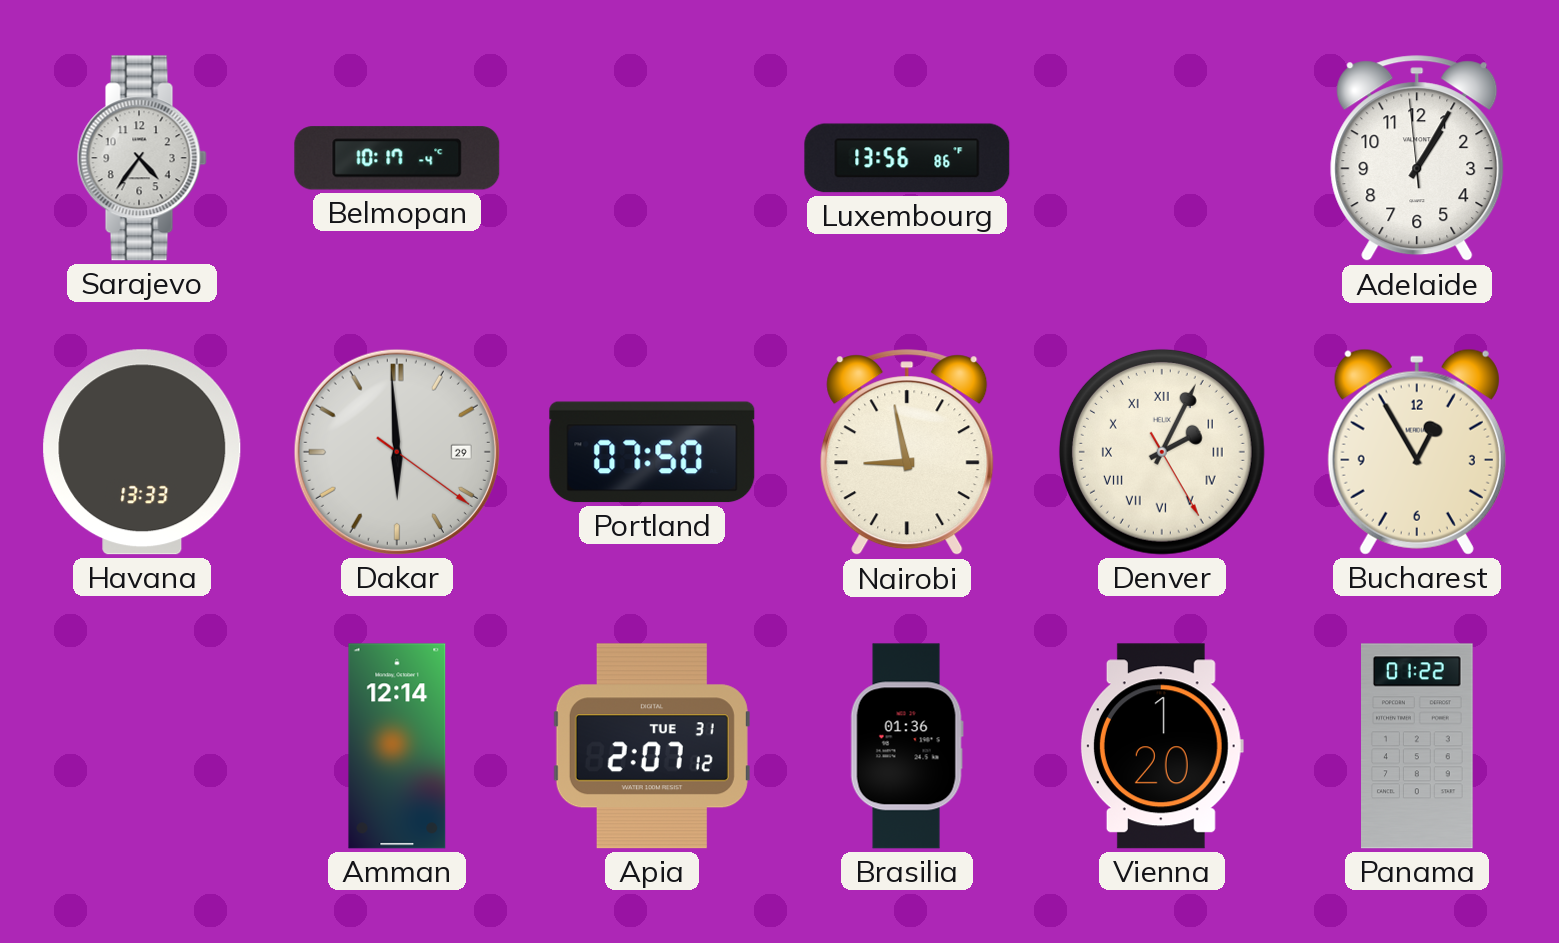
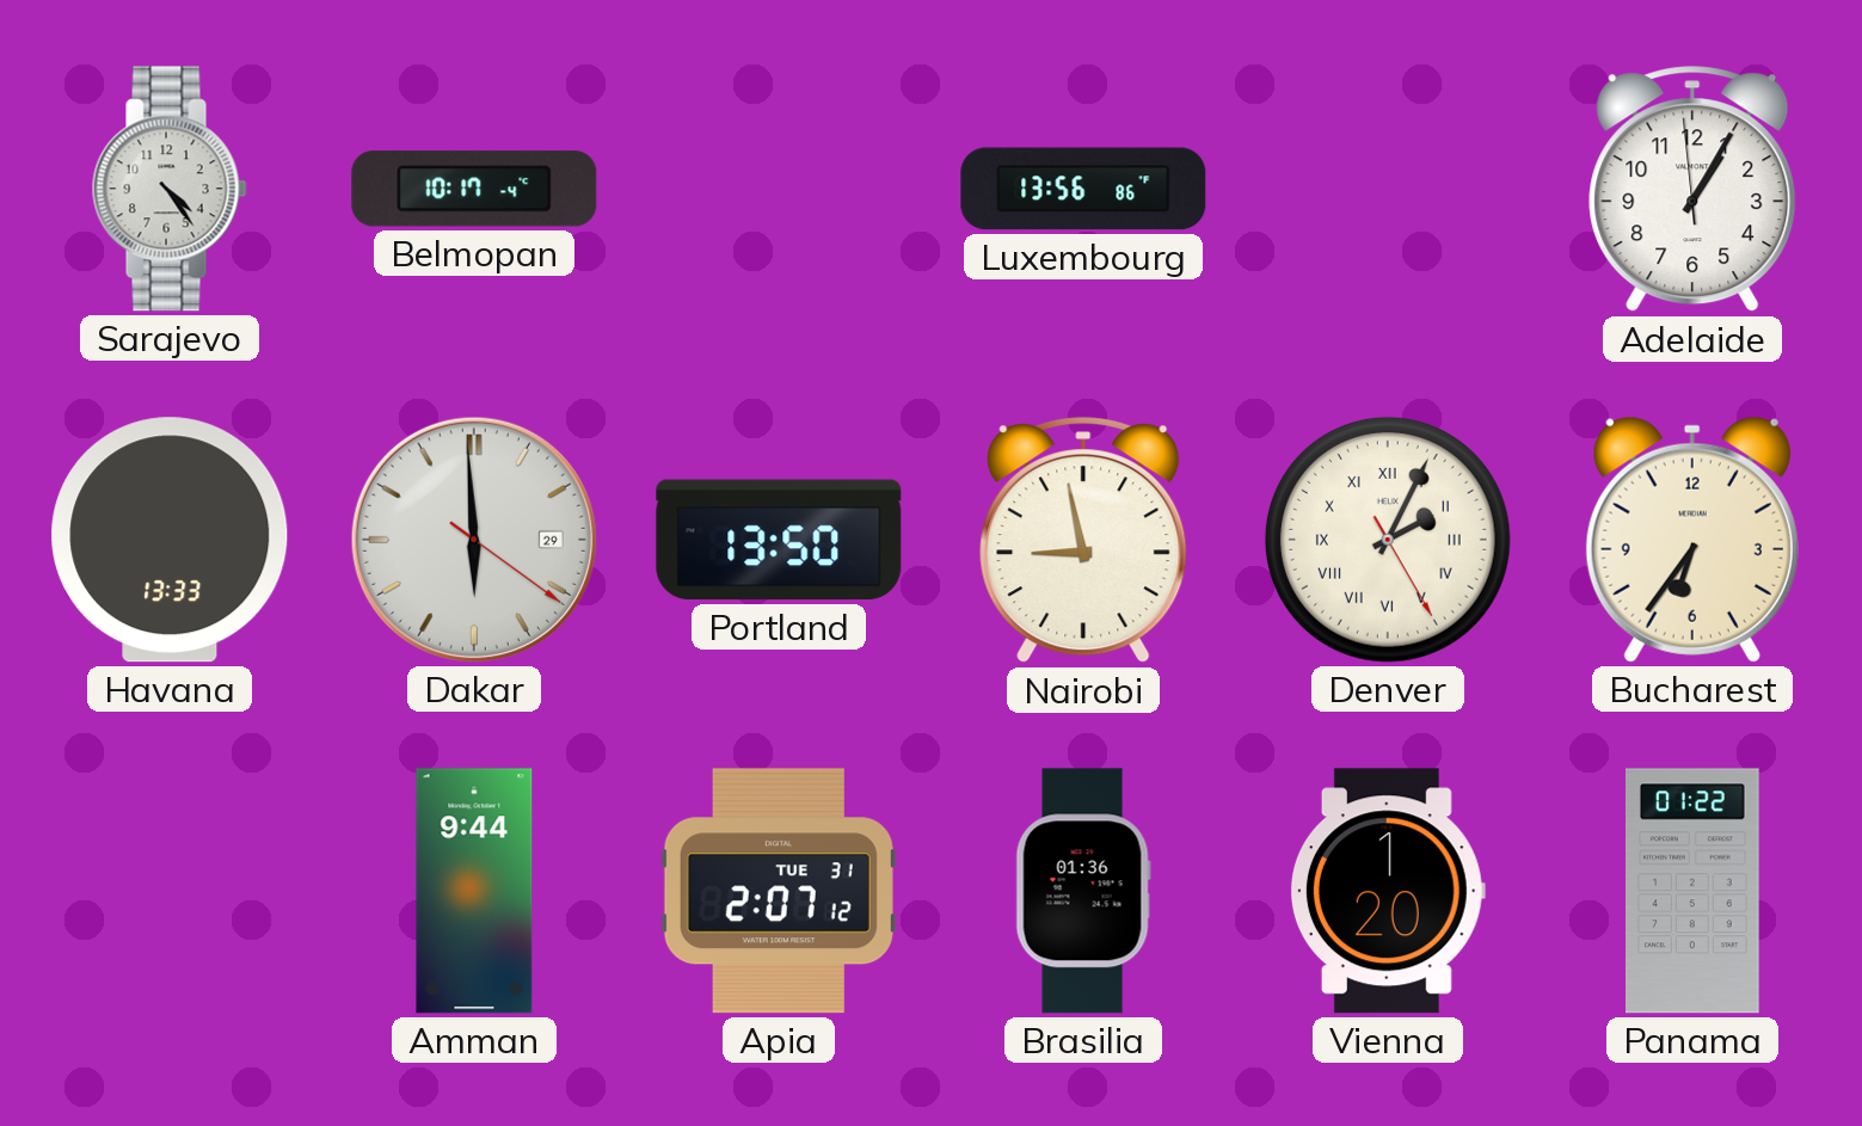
Sarajevo: 4:36 -> 4:24
Portland: 07:50 -> 13:50
Bucharest: 12:55 -> 6:36
Amman: 12:14 -> 9:44
